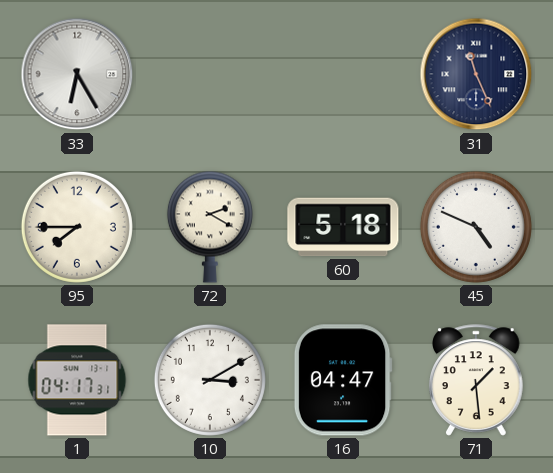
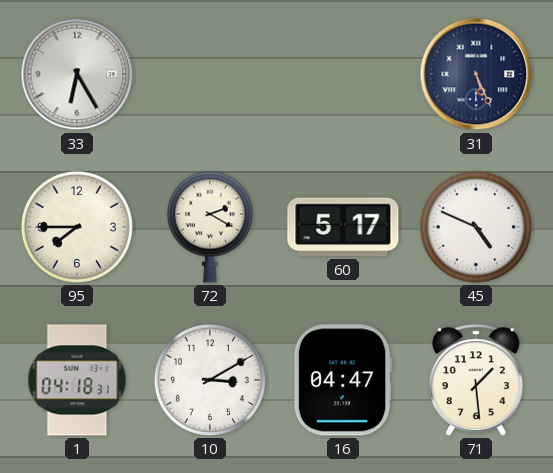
31: 11:26 -> 5:26
60: 5:18 -> 5:17
1: 04:17 -> 04:18
